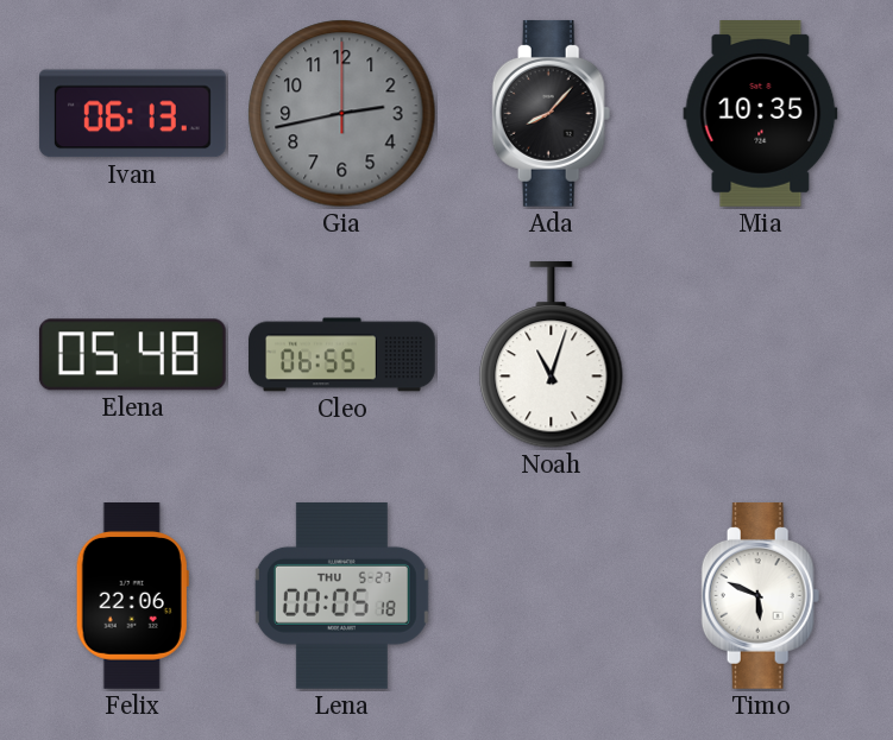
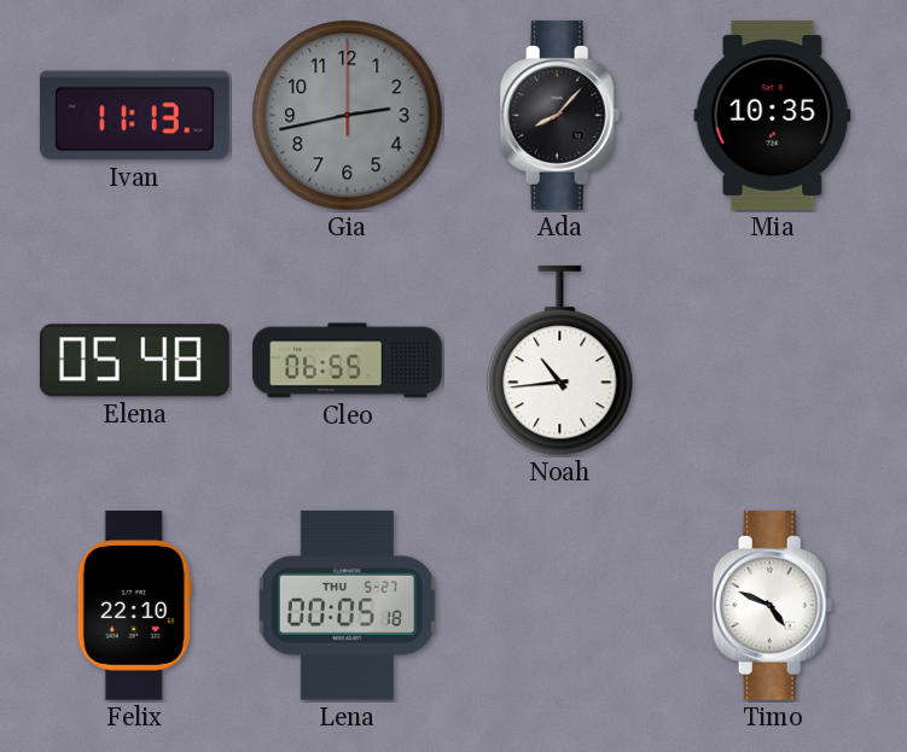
Ivan: 06:13 -> 11:13
Noah: 11:03 -> 10:44
Felix: 22:06 -> 22:10
Timo: 5:49 -> 4:49
